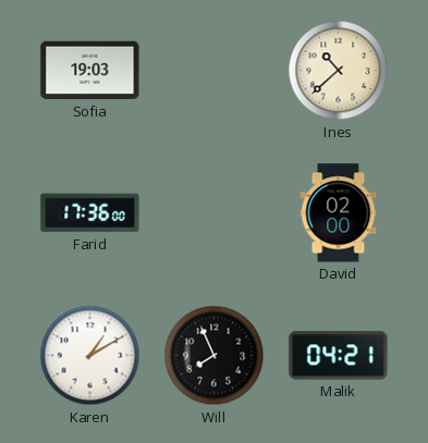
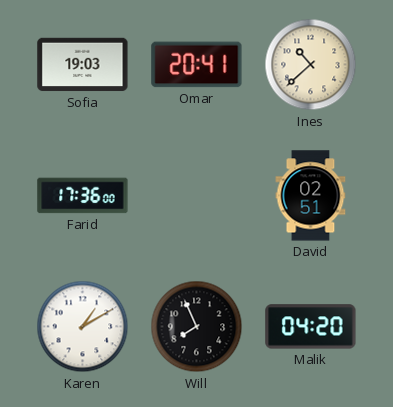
Omar: none -> 20:41
David: 02:00 -> 02:51
Malik: 04:21 -> 04:20
